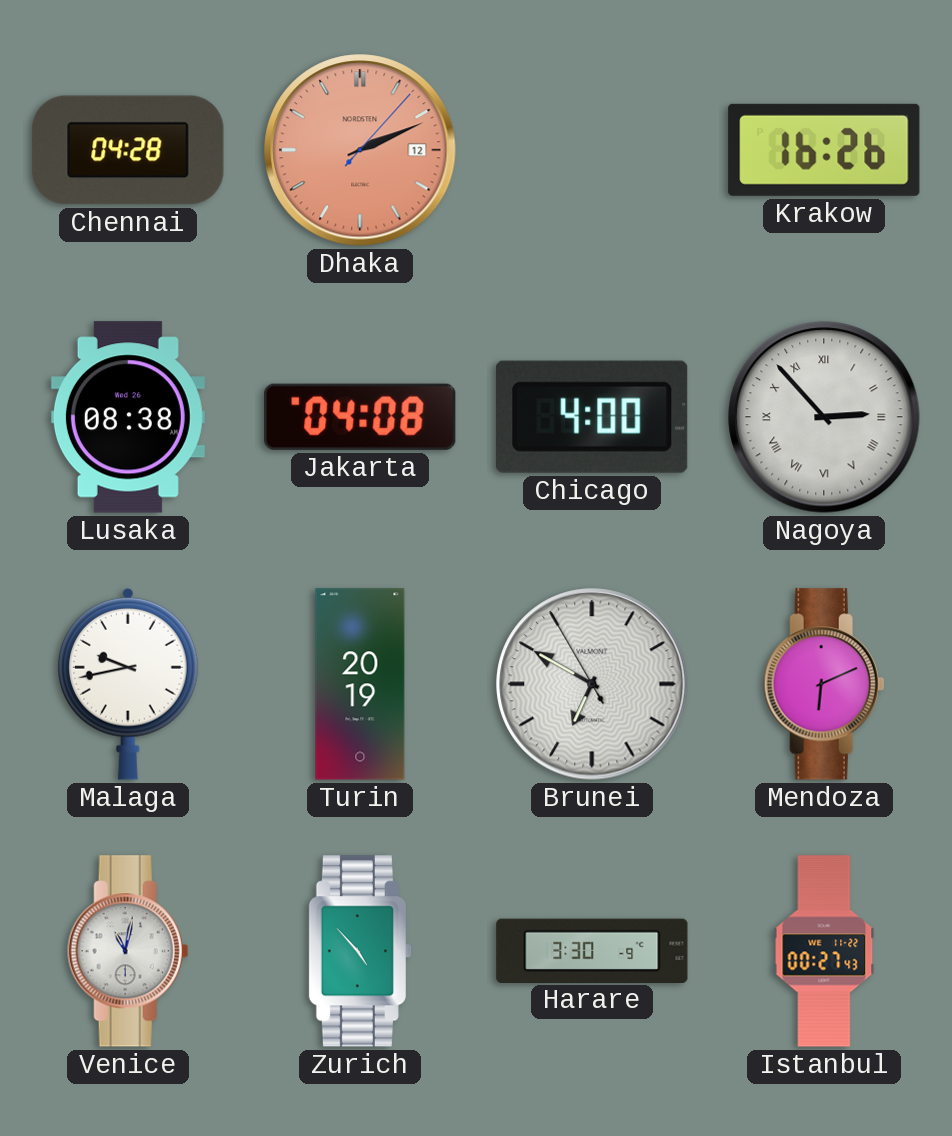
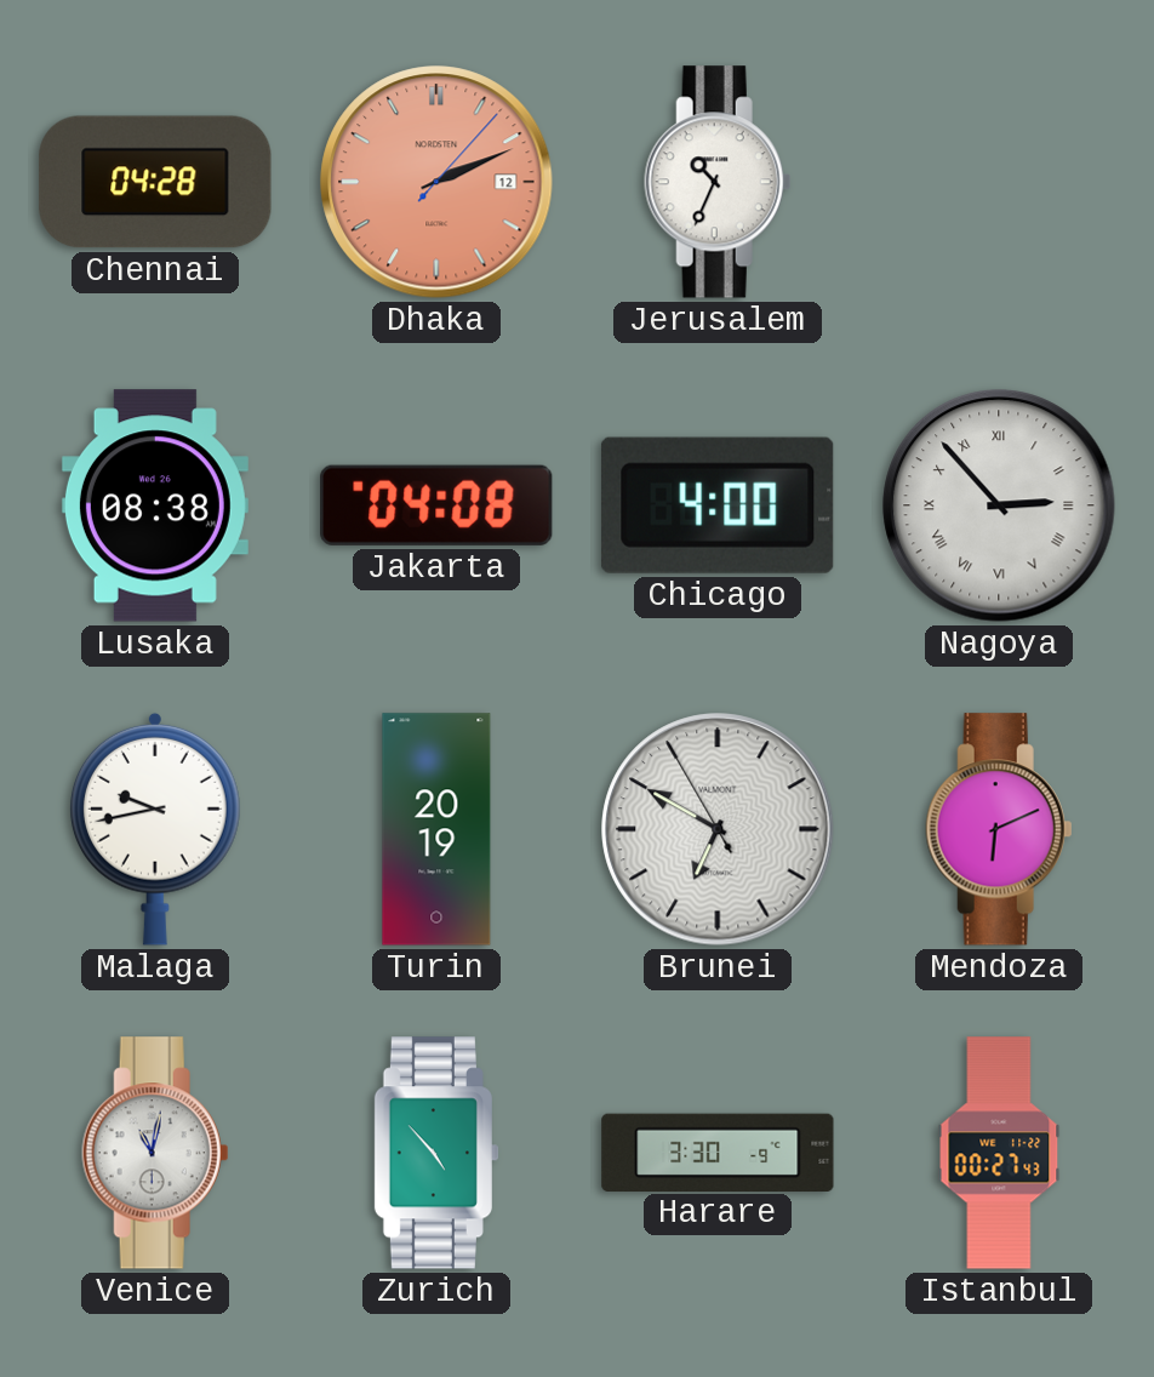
Jerusalem: none -> 10:34
Krakow: 16:26 -> none
